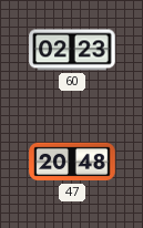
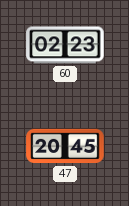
47: 20:48 -> 20:45
